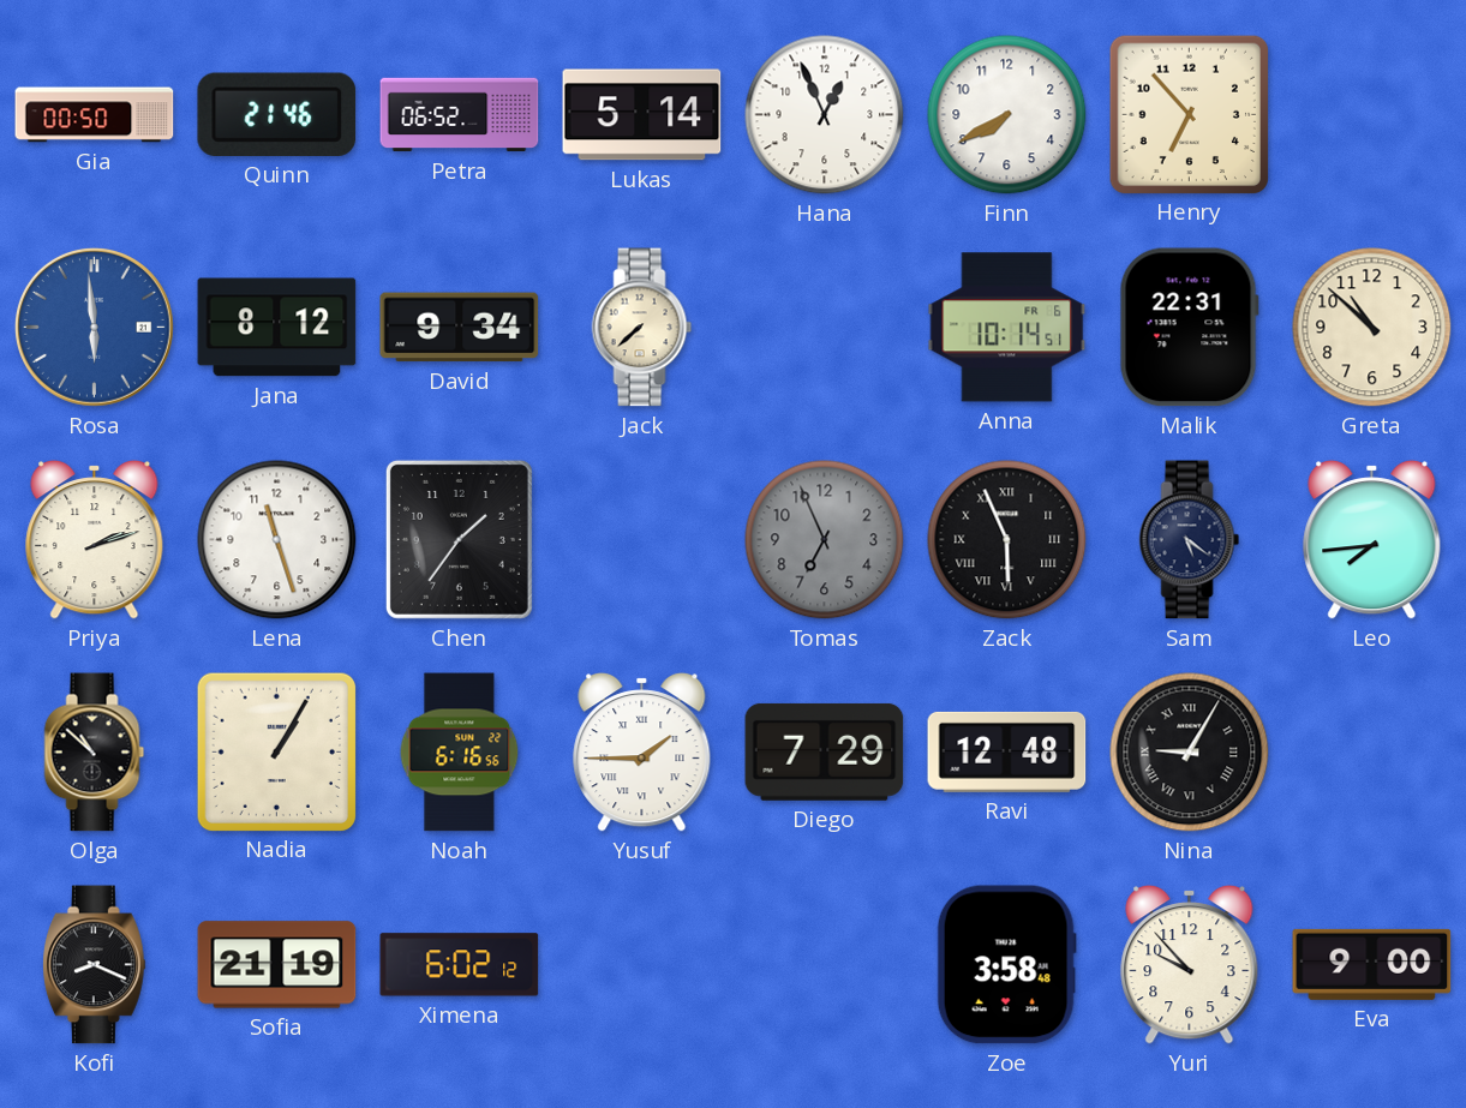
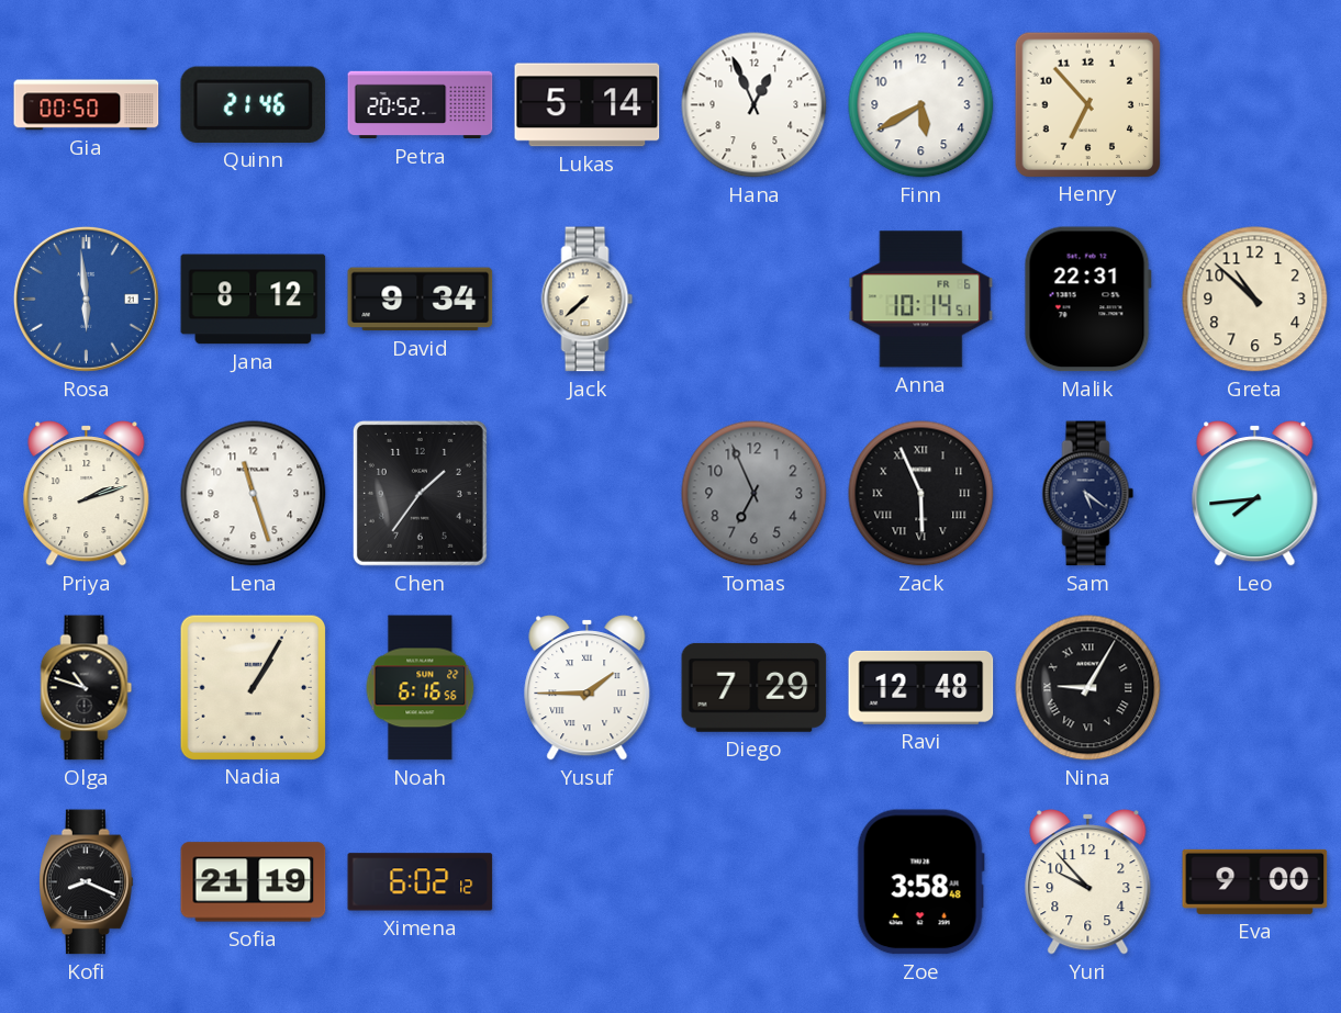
Petra: 06:52 -> 20:52
Finn: 7:40 -> 5:40
Olga: 10:52 -> 10:48
